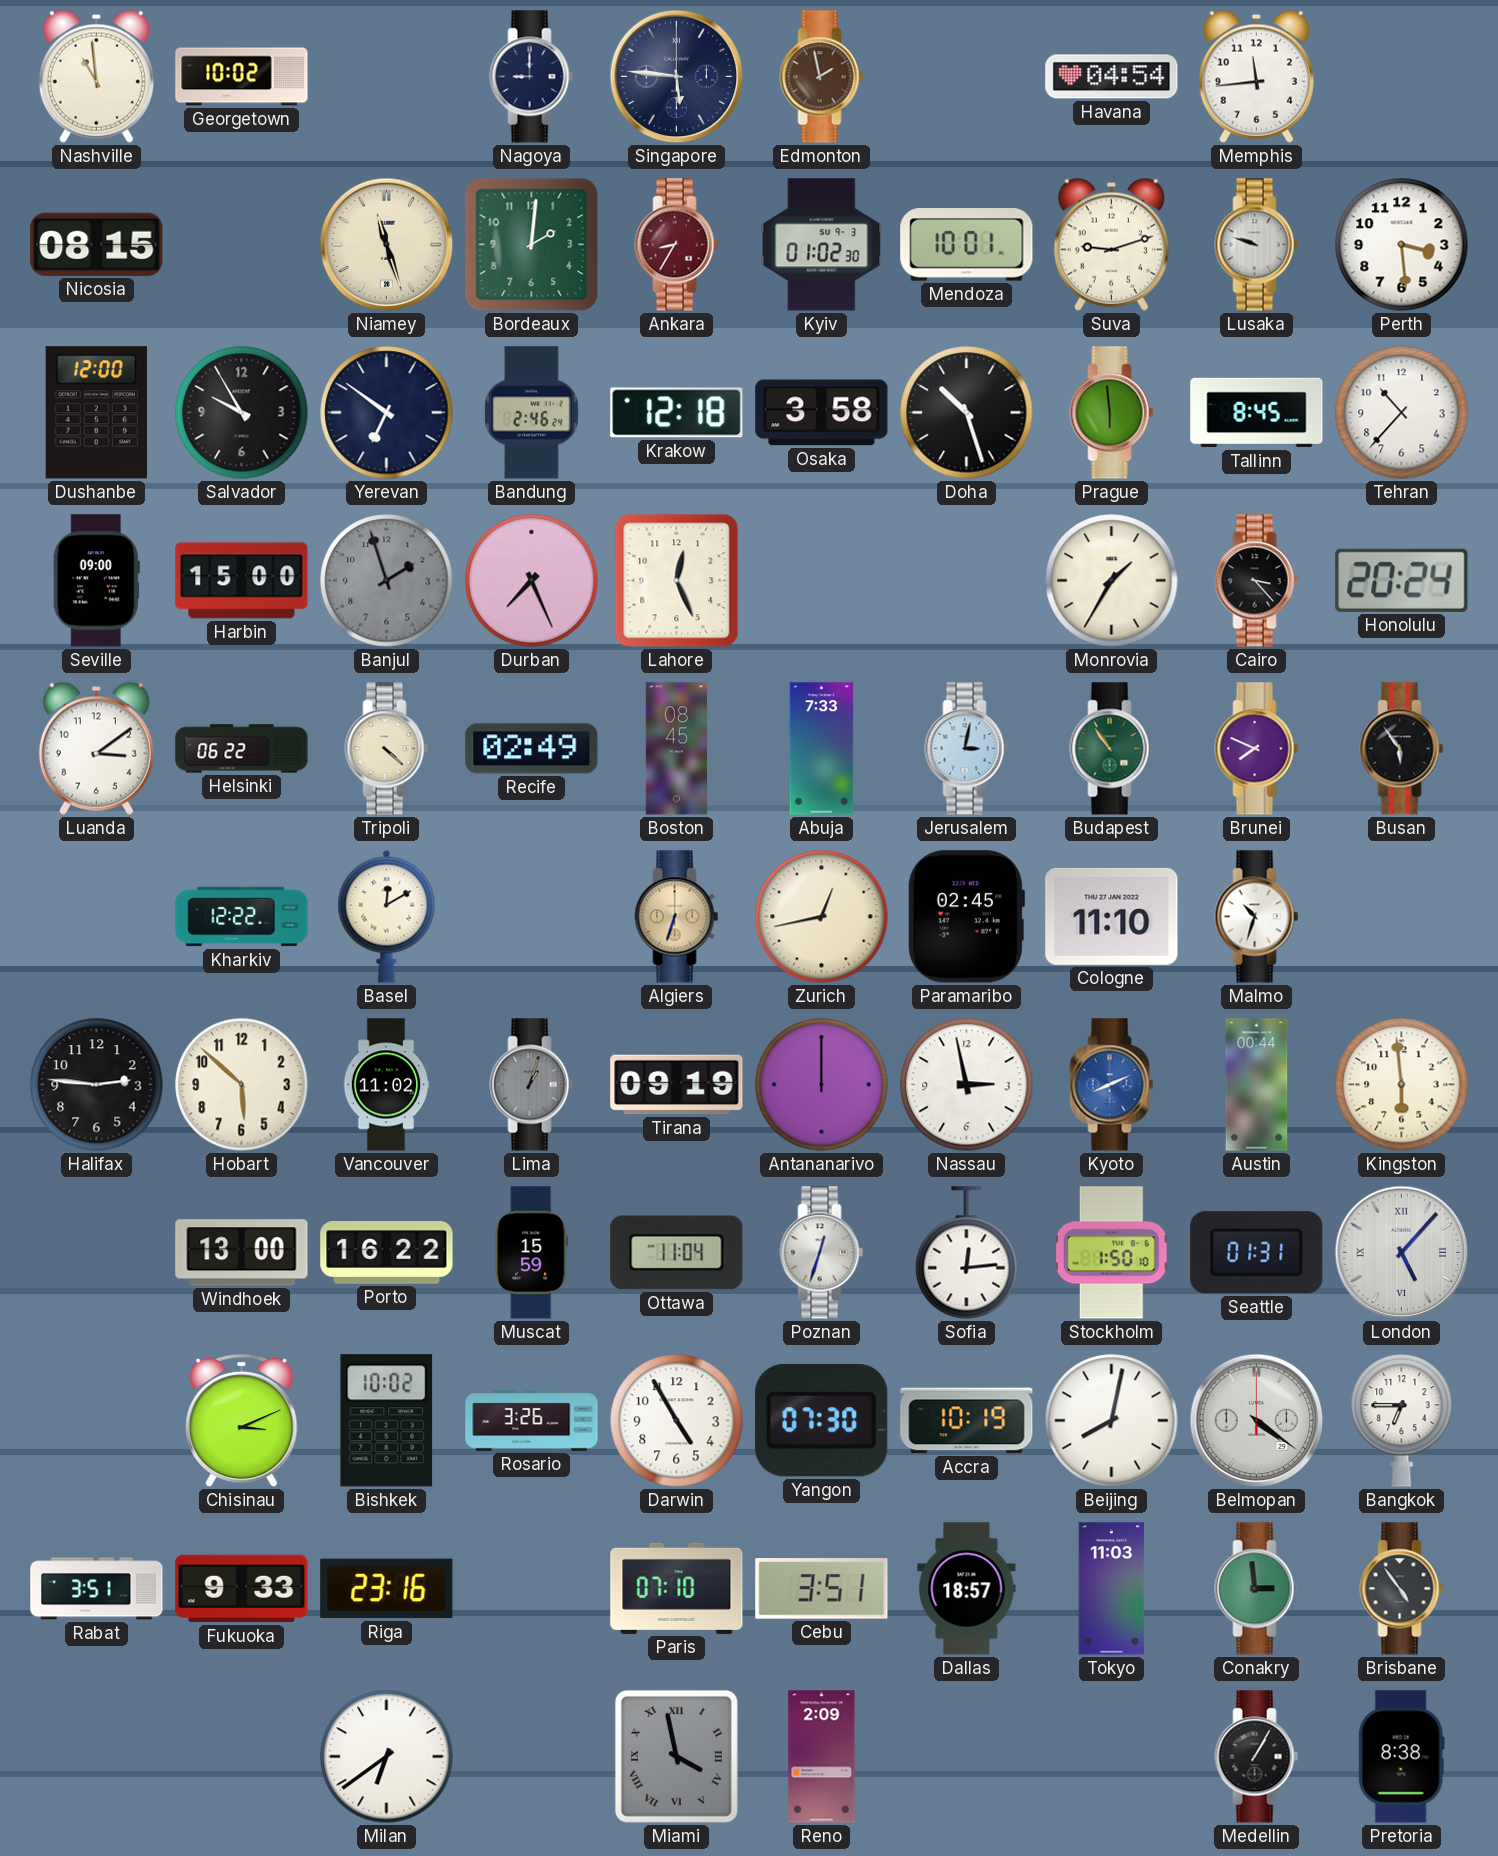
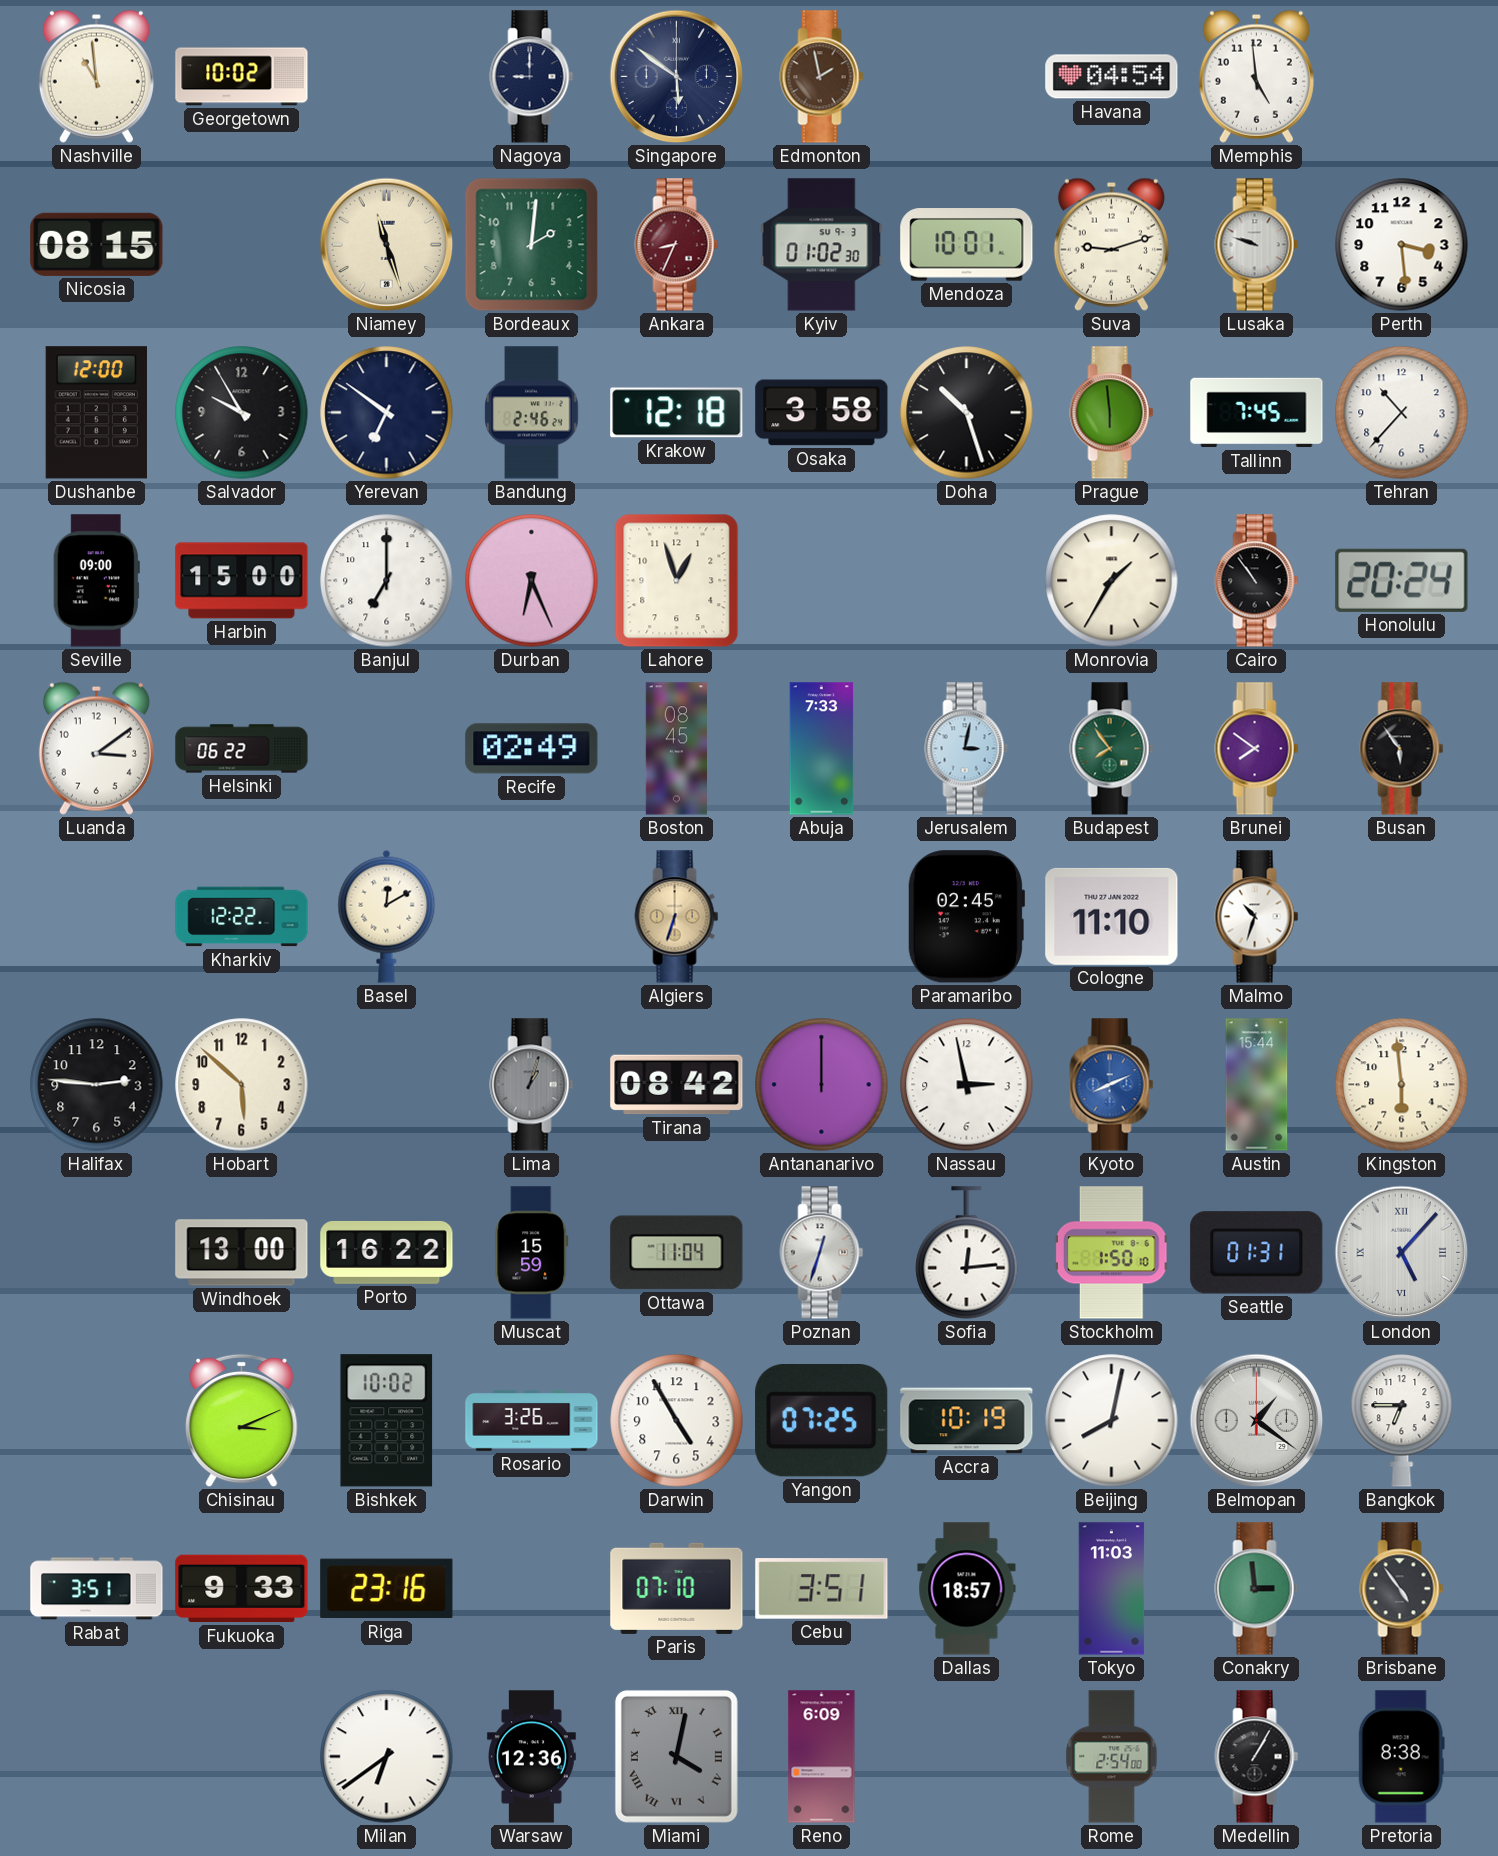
Singapore: 5:46 -> 5:51
Memphis: 11:44 -> 4:59
Ankara: 8:35 -> 8:34
Tallinn: 8:45 -> 7:45
Banjul: 1:57 -> 7:00
Banjul dial: grey -> white
Durban: 7:26 -> 6:26
Lahore: 12:26 -> 12:57
Cairo: 3:23 -> 10:54
Tripoli: 4:22 -> none
Budapest: 10:54 -> 7:54
Brunei: 7:49 -> 7:51
Zurich: 12:43 -> none
Vancouver: 11:02 -> none
Tirana: 09:19 -> 08:42
Austin: 00:44 -> 15:44
Yangon: 07:30 -> 07:25
Belmopan: 4:21 -> 1:21
Warsaw: none -> 12:36
Miami: 3:58 -> 4:02
Reno: 2:09 -> 6:09
Rome: none -> 2:54
